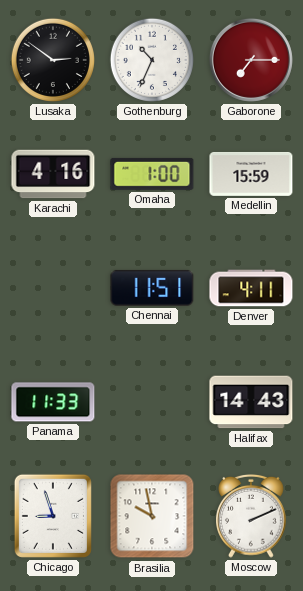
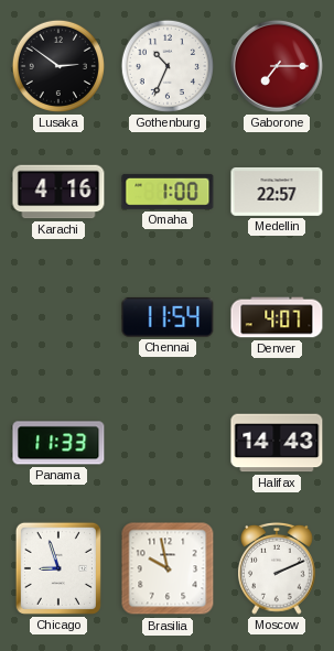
Medellin: 15:59 -> 22:57
Chennai: 11:51 -> 11:54
Denver: 4:11 -> 4:07
